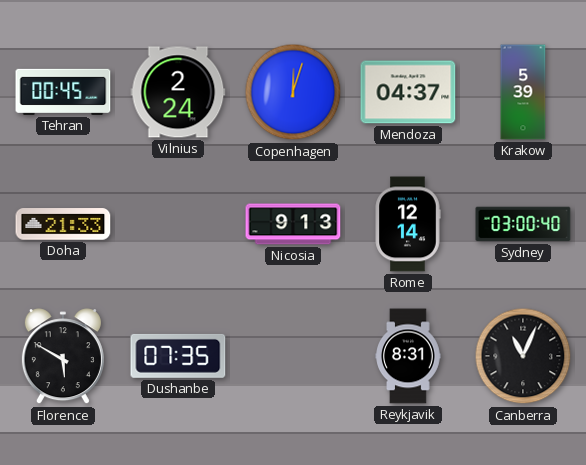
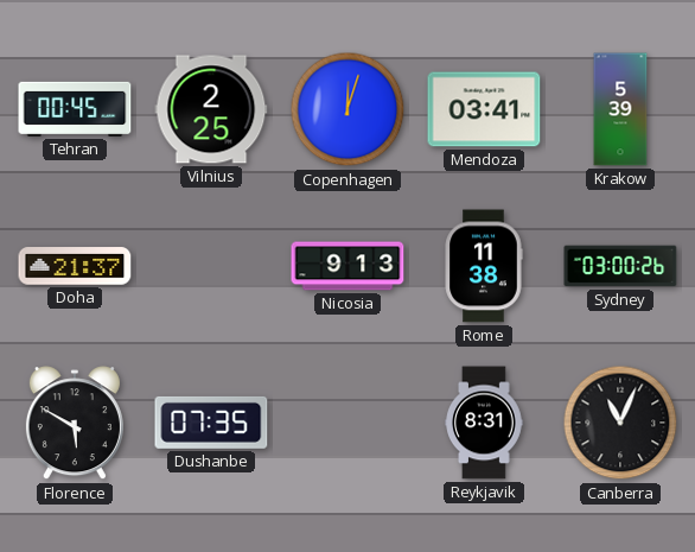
Vilnius: 2:24 -> 2:25
Mendoza: 04:37 -> 03:41
Doha: 21:33 -> 21:37
Rome: 12:14 -> 11:38
Sydney: 03:00:40 -> 03:00:26
